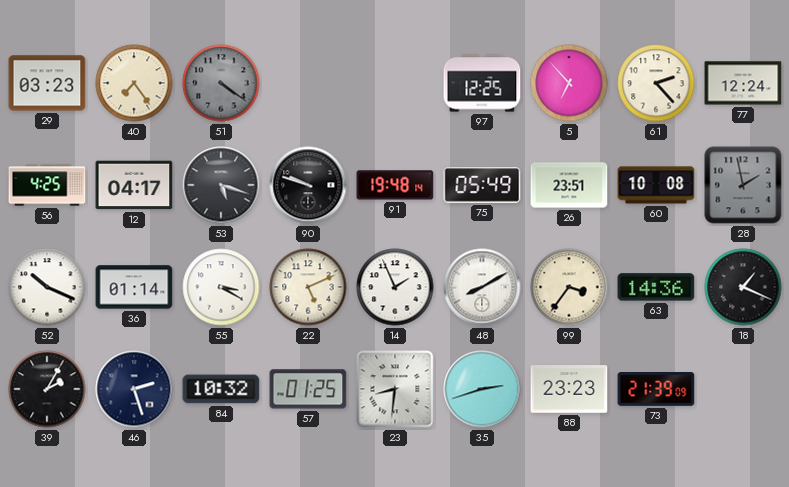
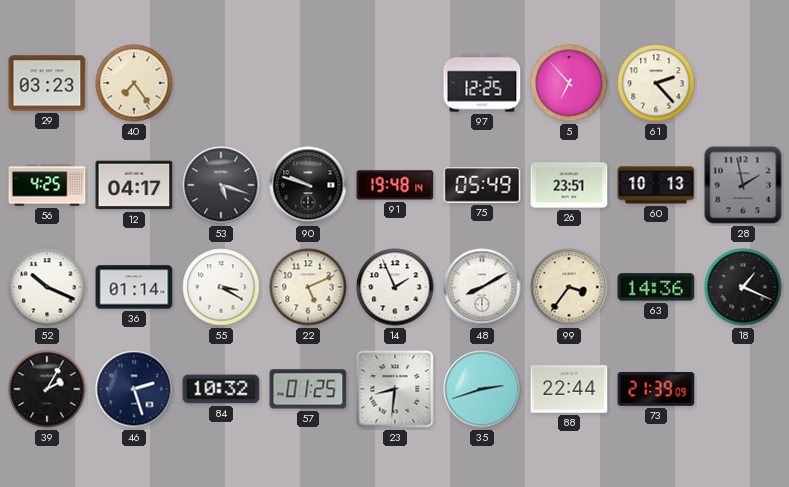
51: 4:21 -> none
77: 12:24 -> none
60: 10:08 -> 10:13
88: 23:23 -> 22:44
